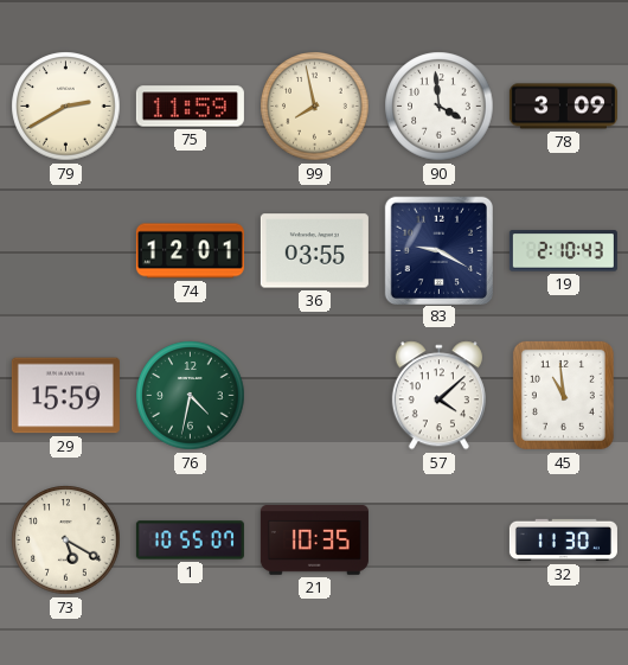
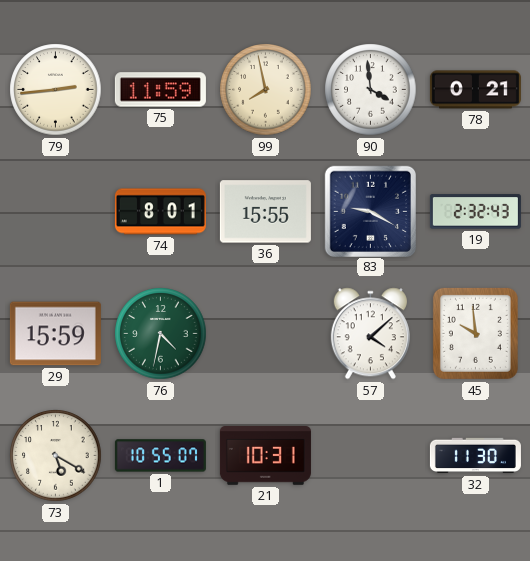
79: 2:40 -> 2:44
78: 3:09 -> 0:21
74: 12:01 -> 8:01
36: 03:55 -> 15:55
19: 2:10 -> 2:32
45: 10:59 -> 9:59
21: 10:35 -> 10:31
